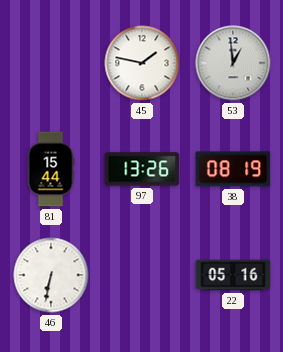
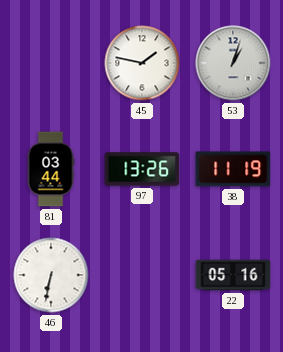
53: 12:59 -> 1:03
81: 15:44 -> 03:44
38: 08:19 -> 11:19
